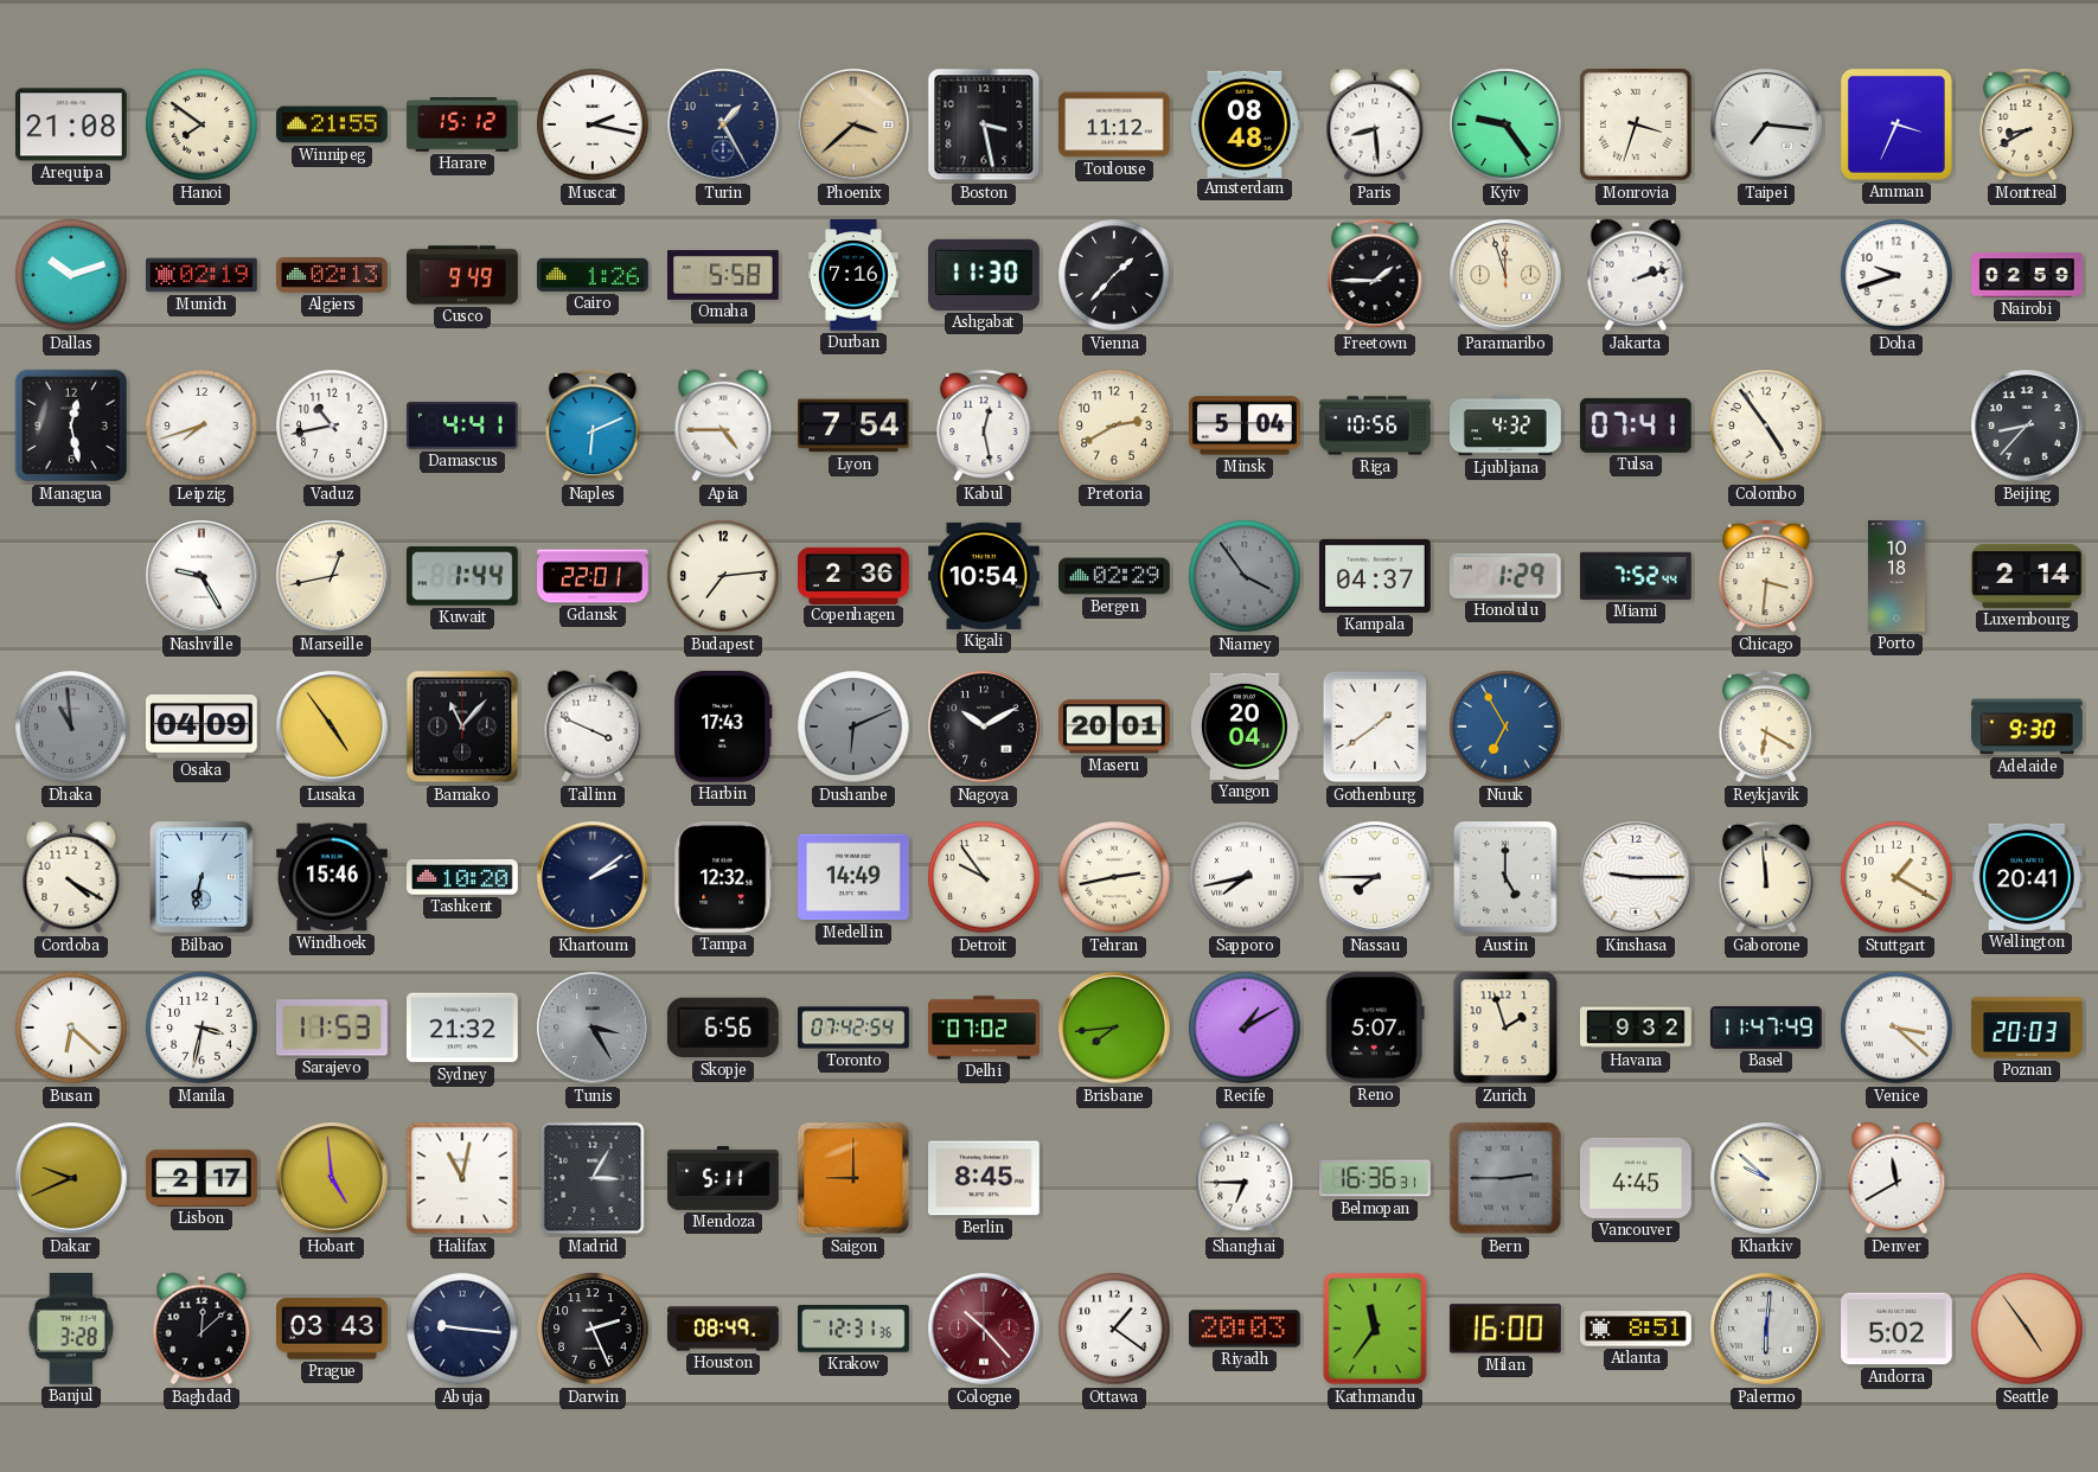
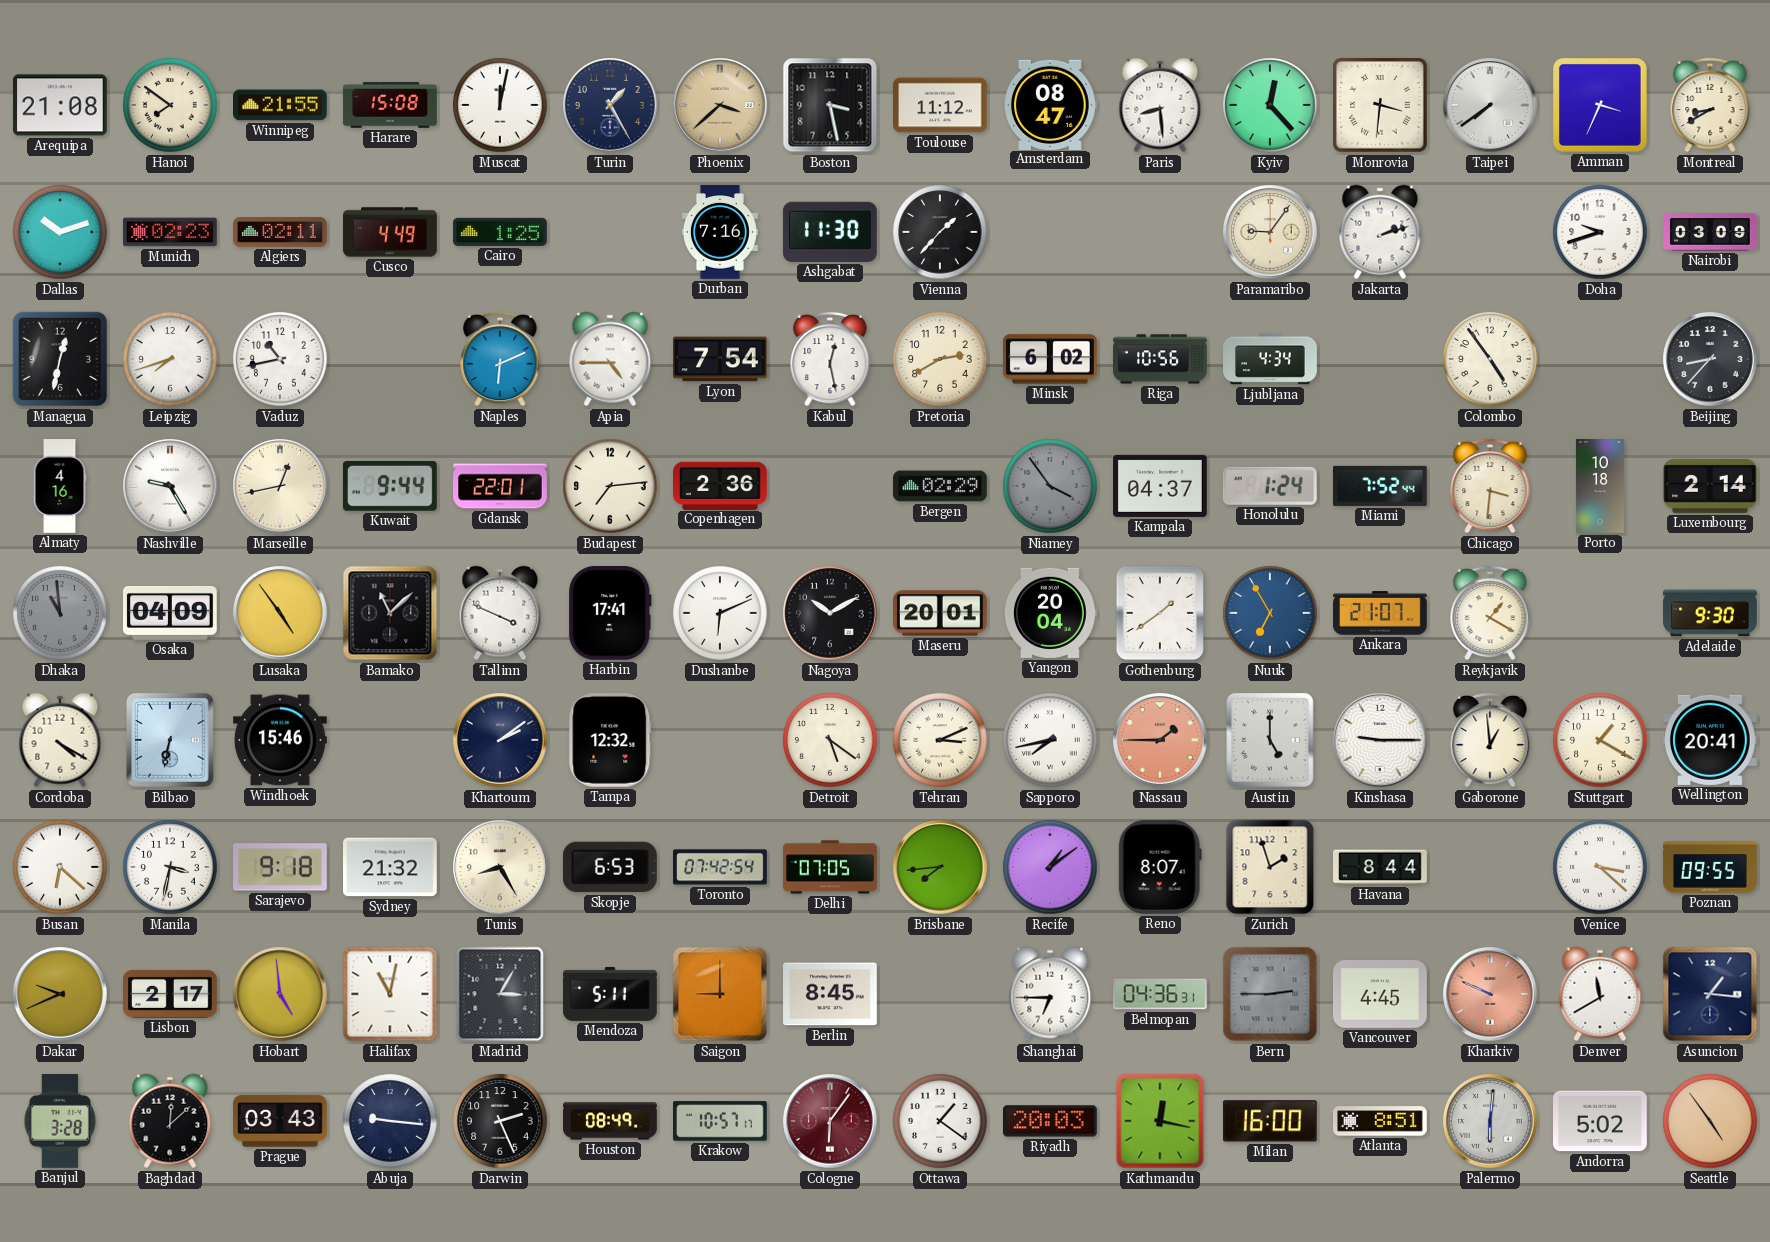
Harare: 15:12 -> 15:08
Muscat: 2:17 -> 12:02
Amsterdam: 08:48 -> 08:47
Kyiv: 9:24 -> 12:23
Monrovia: 3:33 -> 3:31
Taipei: 7:16 -> 7:39
Munich: 02:19 -> 02:23
Algiers: 02:13 -> 02:11
Cusco: 9:49 -> 4:49
Cairo: 1:26 -> 1:25
Omaha: 5:58 -> none
Freetown: 1:45 -> none
Paramaribo: 11:57 -> 9:06
Nairobi: 02:59 -> 03:09
Managua: 12:28 -> 12:32
Damascus: 4:41 -> none
Minsk: 5:04 -> 6:02
Ljubljana: 4:32 -> 4:34
Tulsa: 07:41 -> none
Almaty: none -> 4:16
Kuwait: 1:44 -> 9:44
Kigali: 10:54 -> none
Honolulu: 1:29 -> 1:24
Bamako: 11:07 -> 11:08
Harbin: 17:43 -> 17:41
Dushanbe dial: grey -> white
Ankara: none -> 21:07
Reykjavik: 6:20 -> 1:20
Tashkent: 10:20 -> none
Medellin: 14:49 -> none
Detroit: 9:54 -> 5:21
Tehran: 2:43 -> 3:11
Nassau: 7:45 -> 1:45
Nassau dial: white -> salmon
Gaborone: 11:59 -> 12:59
Sarajevo: 11:53 -> 9:18
Tunis: 3:25 -> 8:25
Tunis dial: grey -> cream
Skopje: 6:56 -> 6:53
Delhi: 07:02 -> 07:05
Recife: 1:10 -> 1:09
Reno: 5:07 -> 8:07
Havana: 9:32 -> 8:44
Basel: 11:47 -> none
Poznan: 20:03 -> 09:55
Belmopan: 16:36 -> 04:36
Kharkiv: 9:52 -> 9:49
Kharkiv dial: cream -> salmon
Asuncion: none -> 1:16
Krakow: 12:31 -> 10:57
Cologne: 10:23 -> 6:06
Kathmandu: 11:36 -> 12:17
